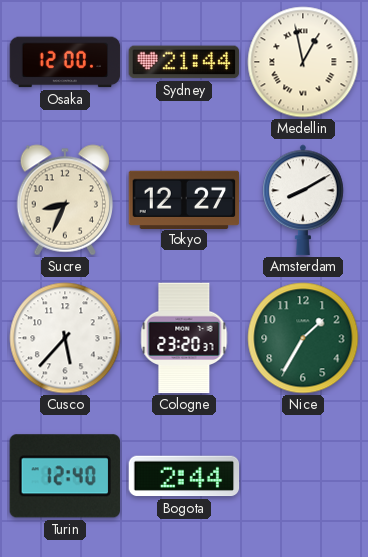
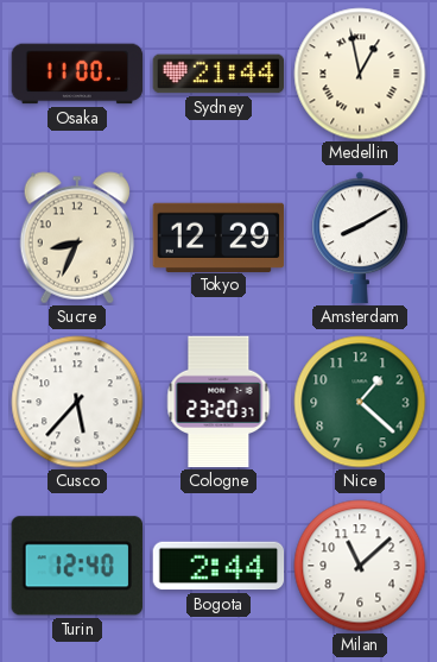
Osaka: 12:00 -> 11:00
Tokyo: 12:27 -> 12:29
Nice: 1:35 -> 1:22
Milan: none -> 11:08
